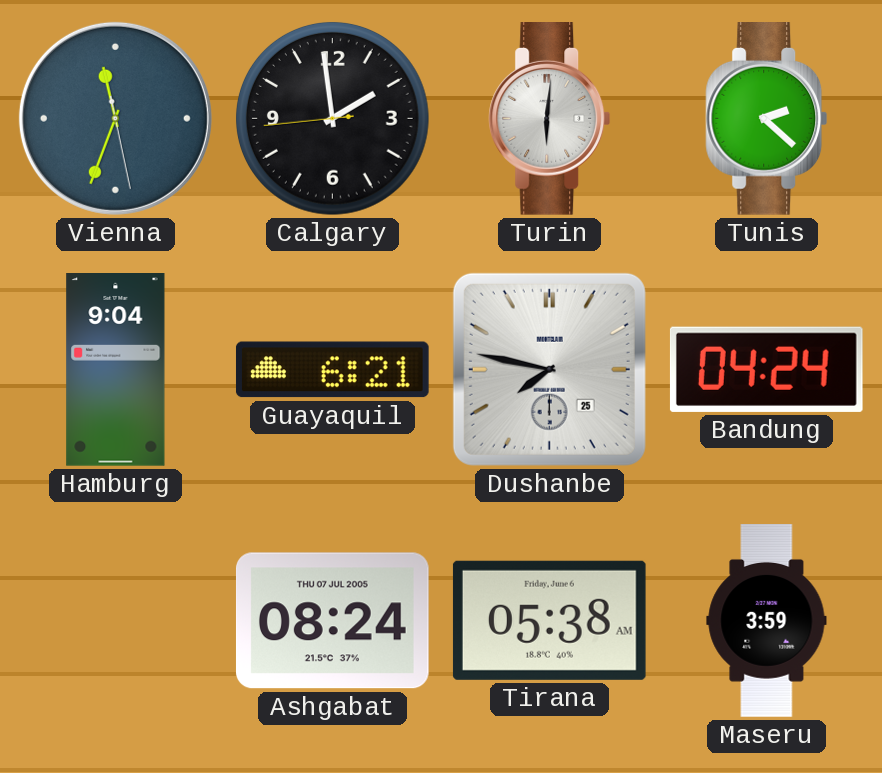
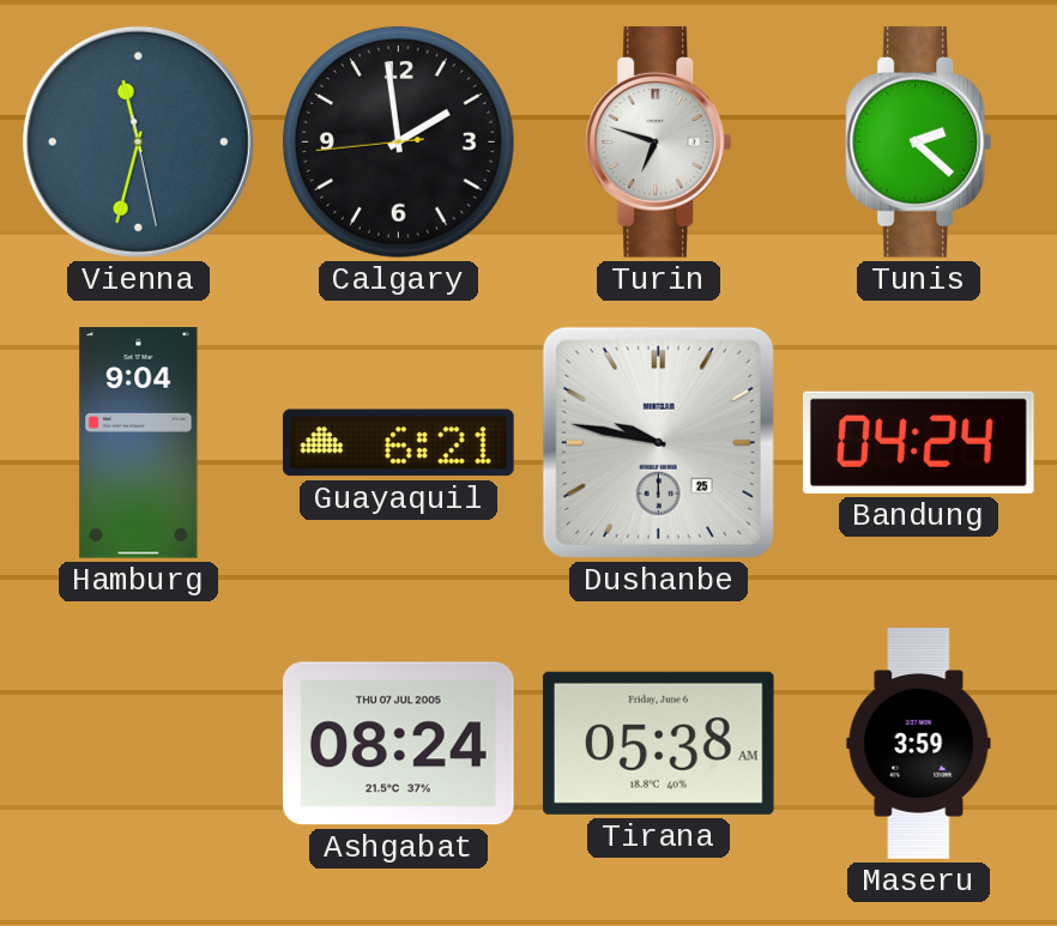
Vienna: 11:33 -> 11:32
Turin: 6:01 -> 6:48
Dushanbe: 7:47 -> 9:47
